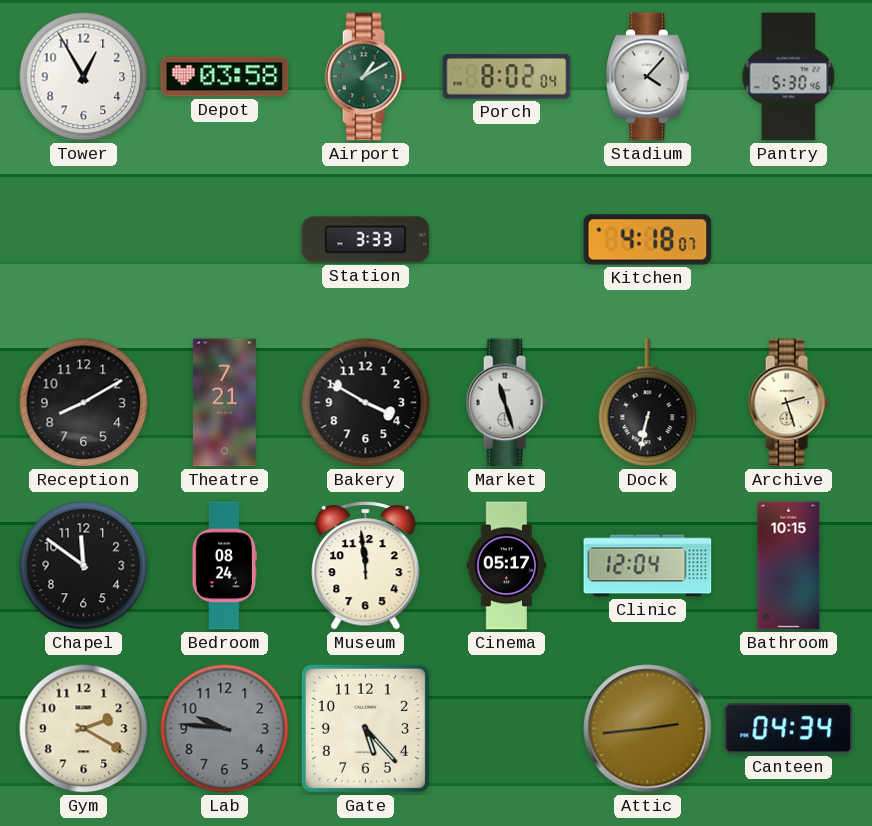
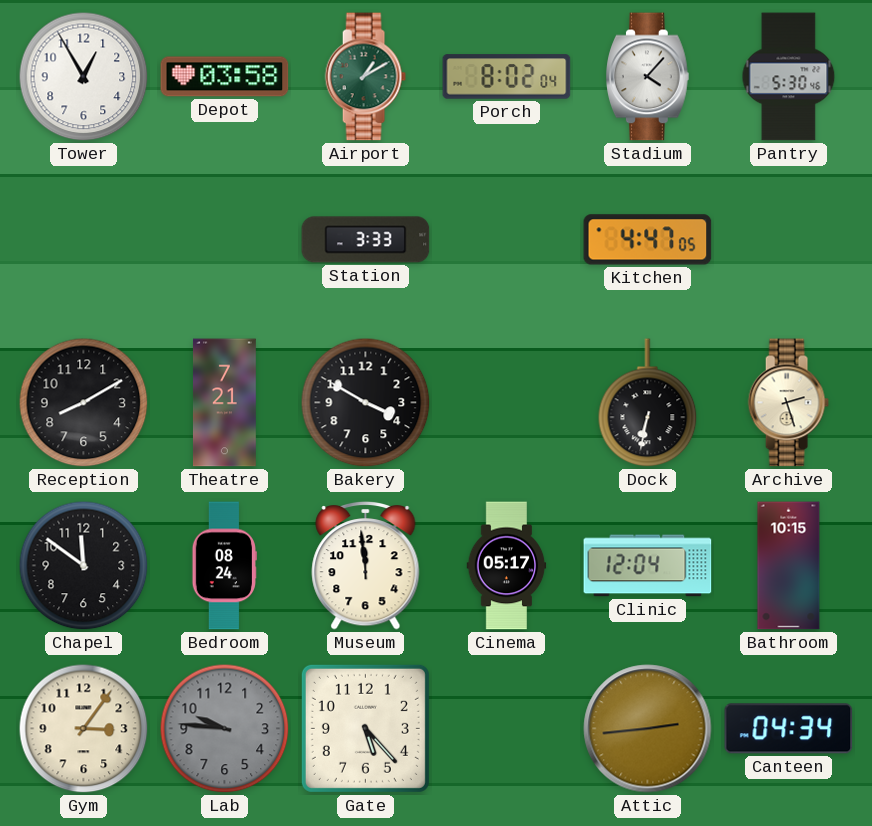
Kitchen: 4:18 -> 4:47
Market: 11:27 -> none
Gym: 2:20 -> 3:06
